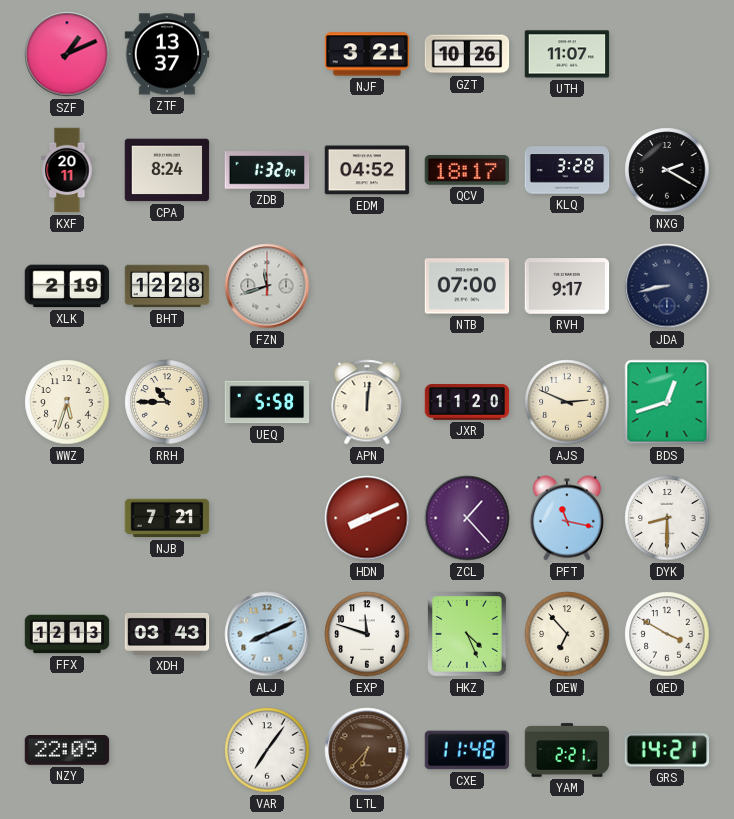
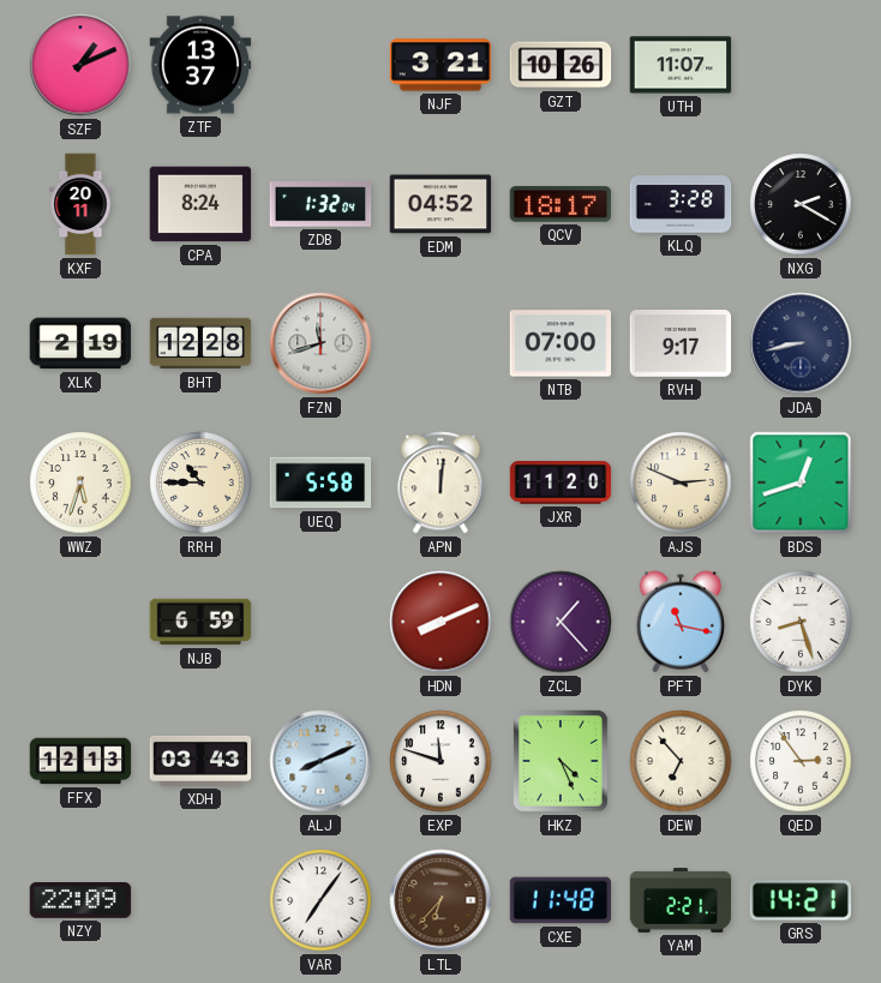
NJB: 7:21 -> 6:59
DYK: 8:30 -> 8:27
QED: 3:50 -> 2:54
